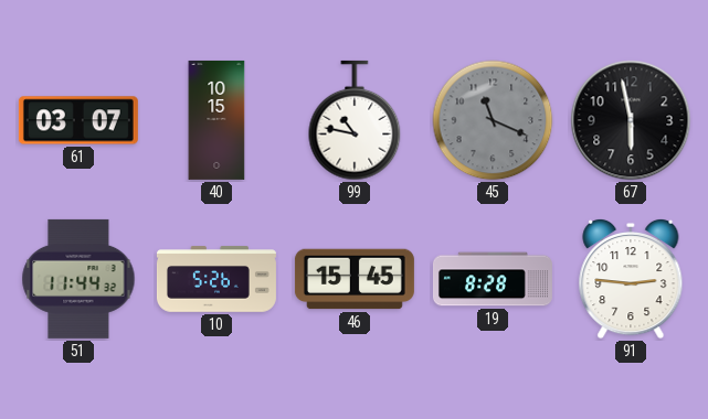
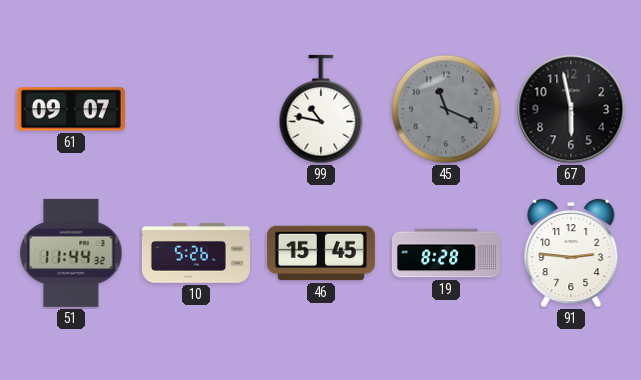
61: 03:07 -> 09:07
40: 10:15 -> none
